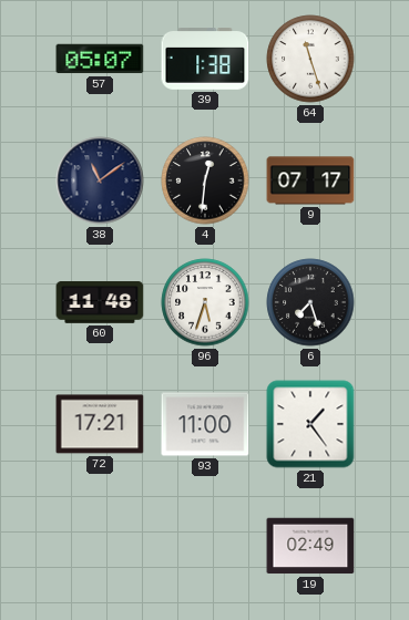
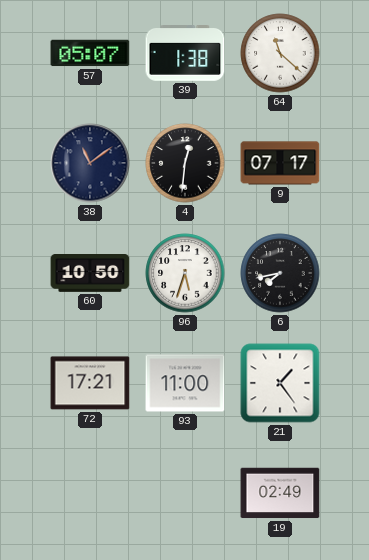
64: 11:27 -> 11:22
60: 11:48 -> 10:50
6: 7:27 -> 7:43
